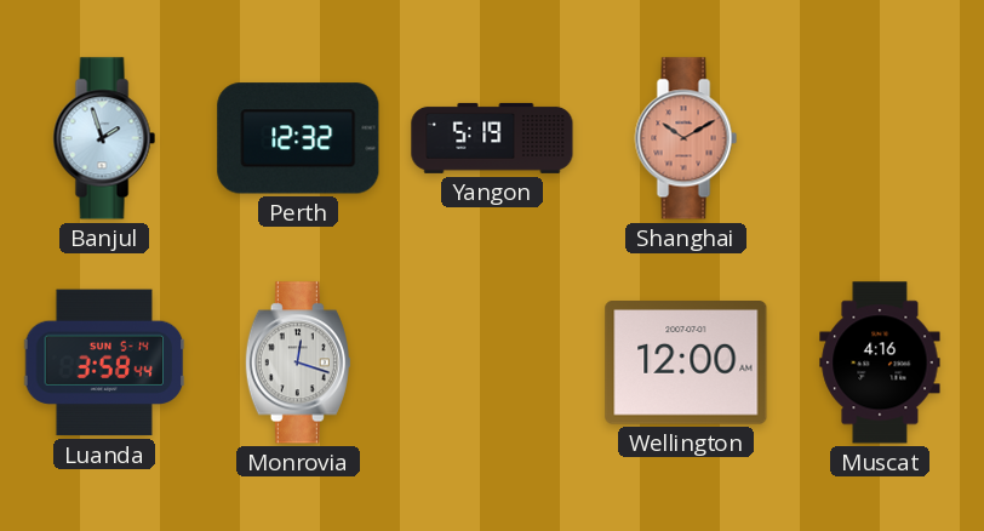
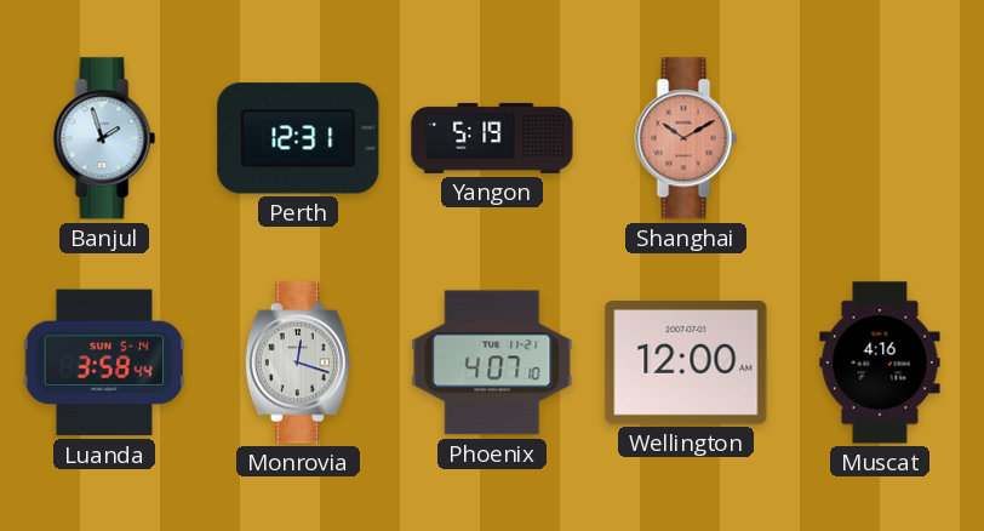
Perth: 12:32 -> 12:31
Phoenix: none -> 4:07
